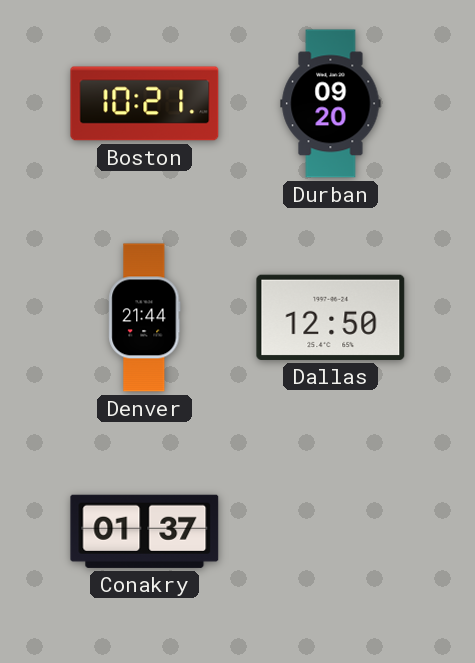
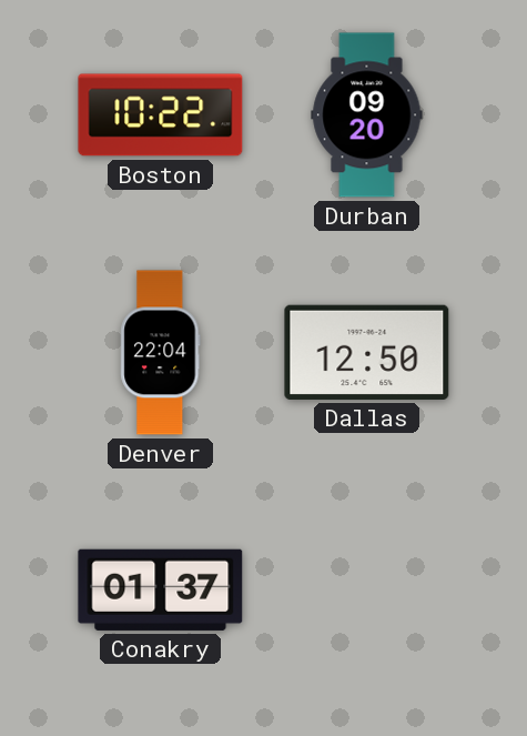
Boston: 10:21 -> 10:22
Denver: 21:44 -> 22:04
